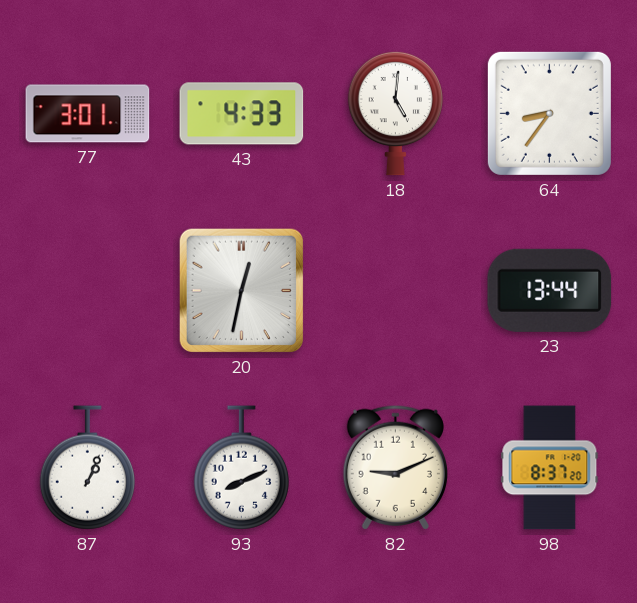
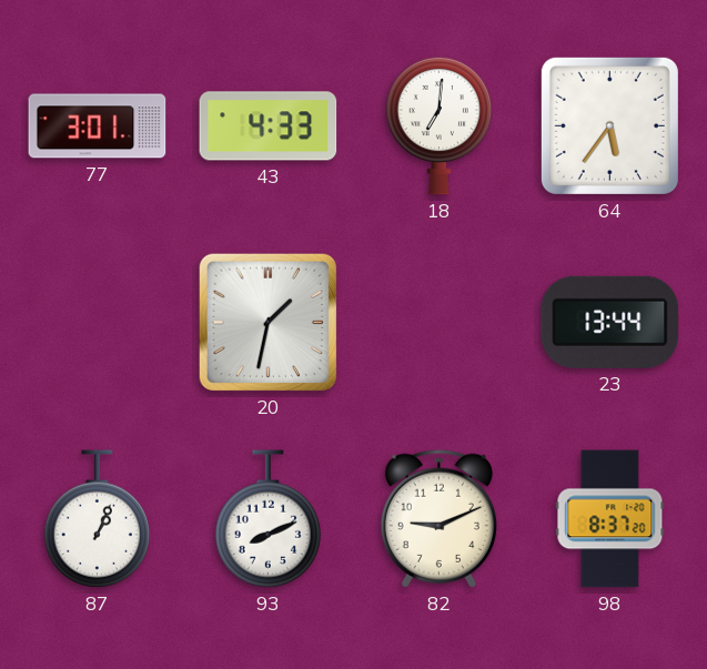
18: 5:01 -> 7:01
64: 8:36 -> 5:36
20: 12:32 -> 1:32
